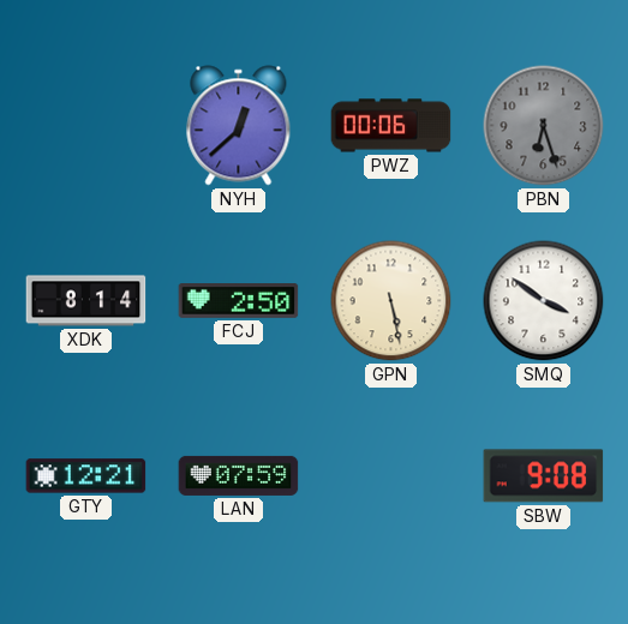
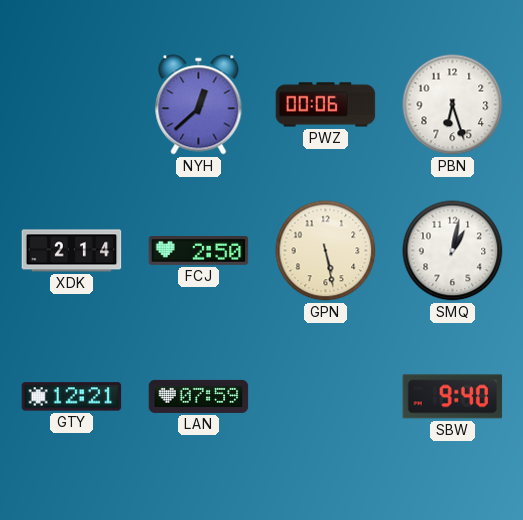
PBN dial: grey -> white
XDK: 8:14 -> 2:14
SMQ: 3:51 -> 1:02
SBW: 9:08 -> 9:40
